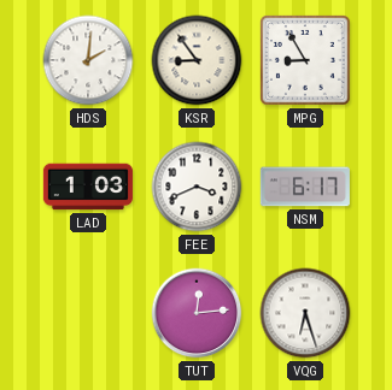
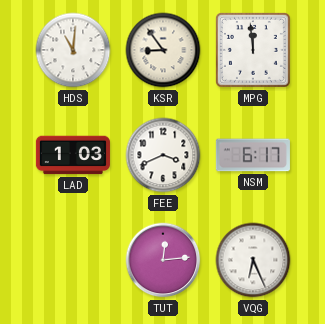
HDS: 2:01 -> 11:01
MPG: 8:55 -> 11:59
VQG: 6:27 -> 6:26
